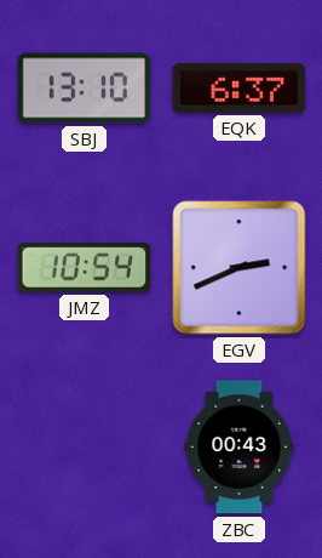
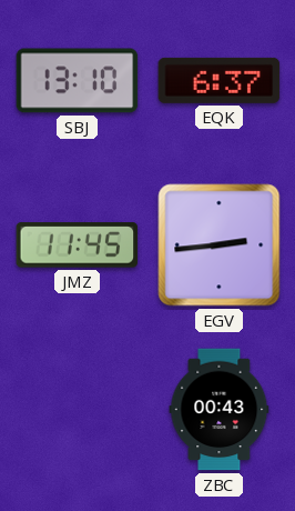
JMZ: 10:54 -> 11:45
EGV: 2:41 -> 2:44
